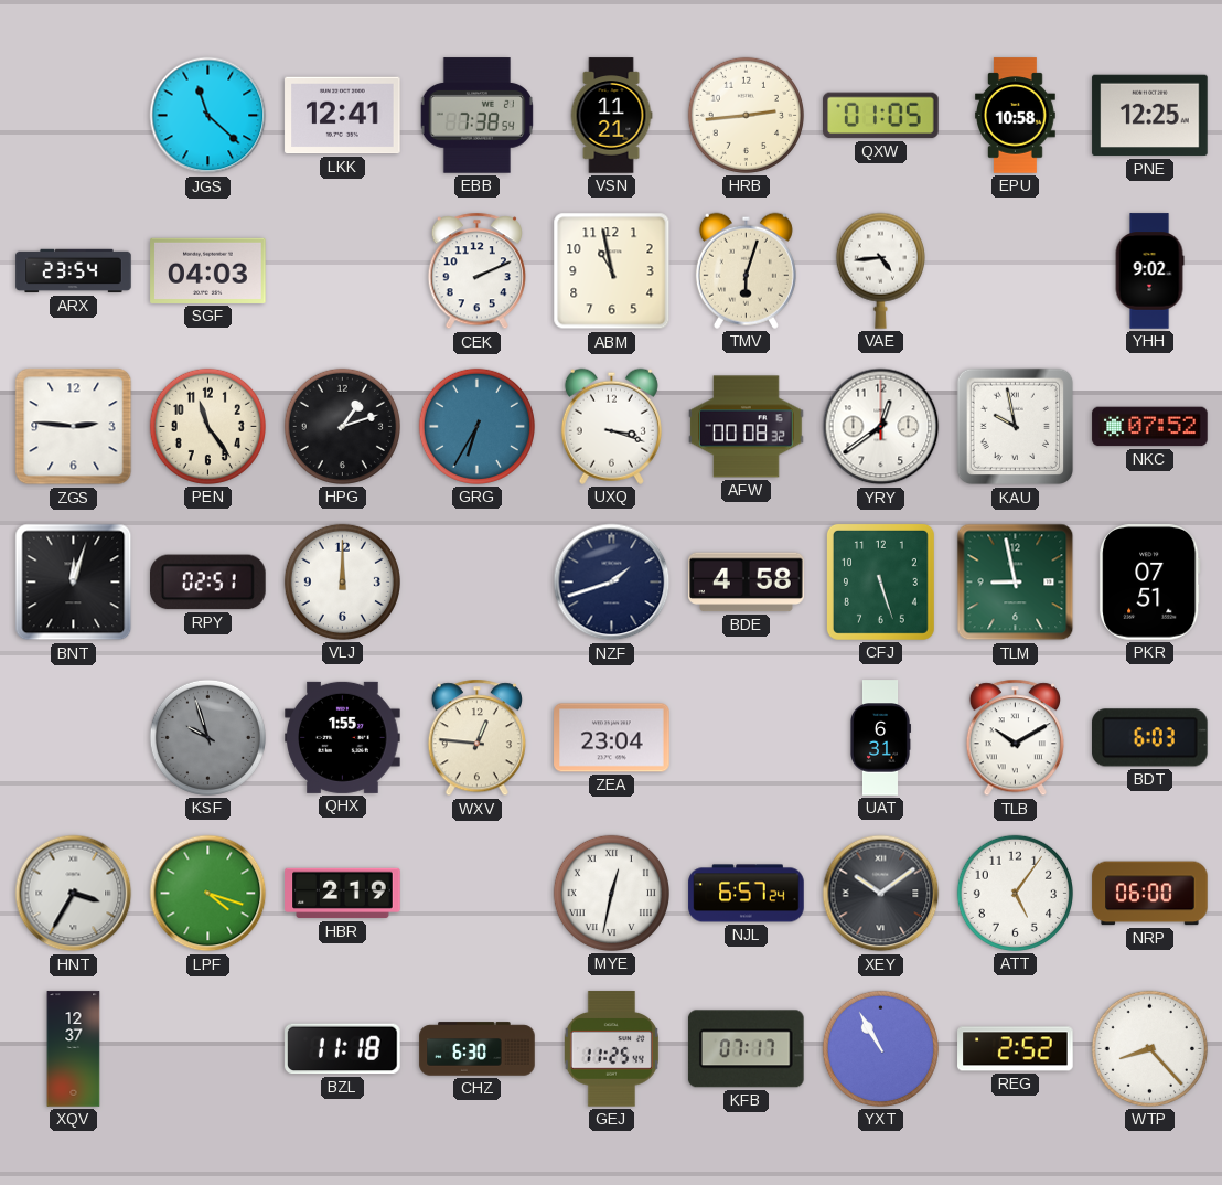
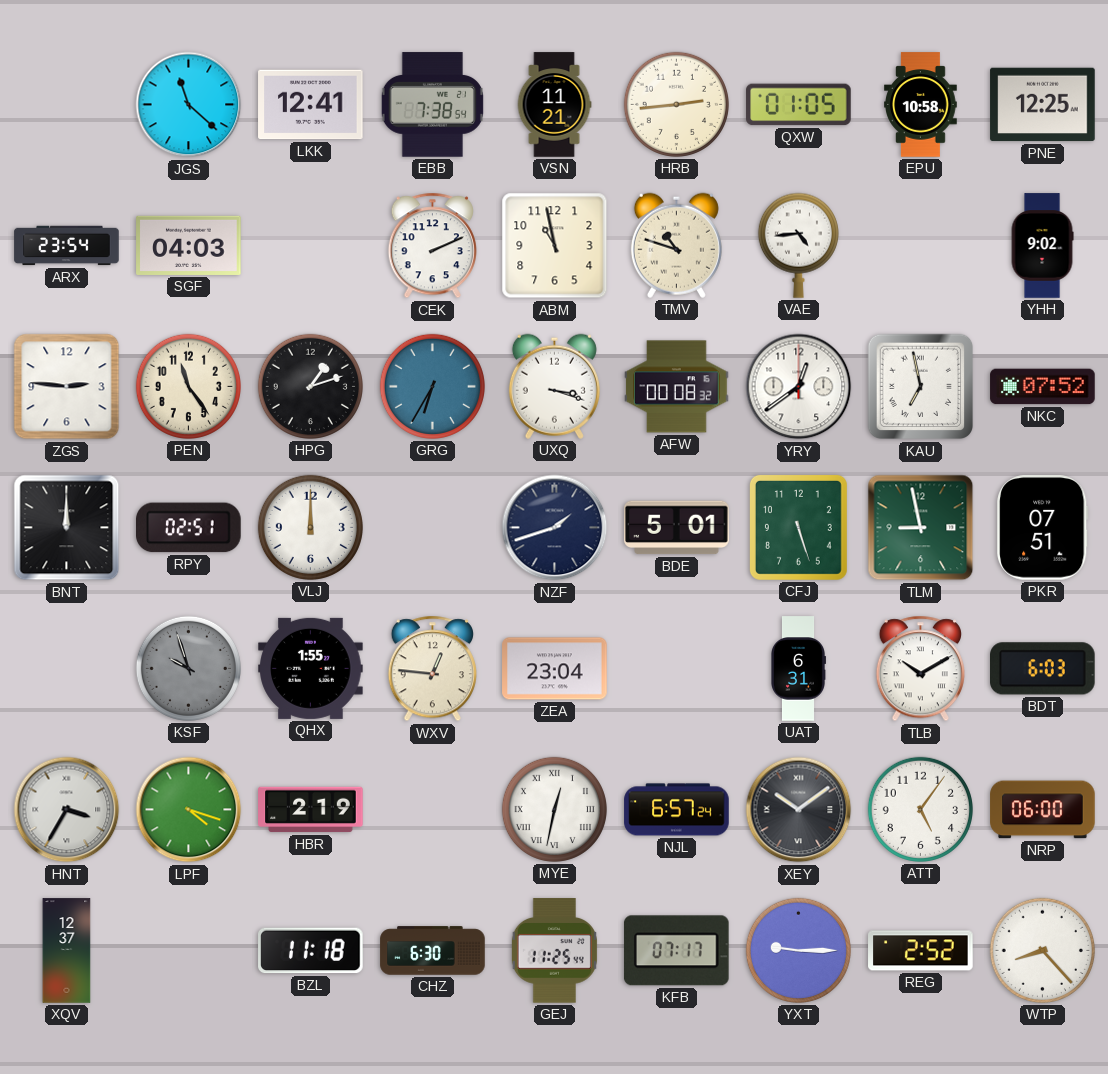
TMV: 6:03 -> 10:48
KAU: 9:58 -> 6:58
BNT: 12:03 -> 12:00
BDE: 4:58 -> 5:01
YXT: 10:55 -> 9:15
